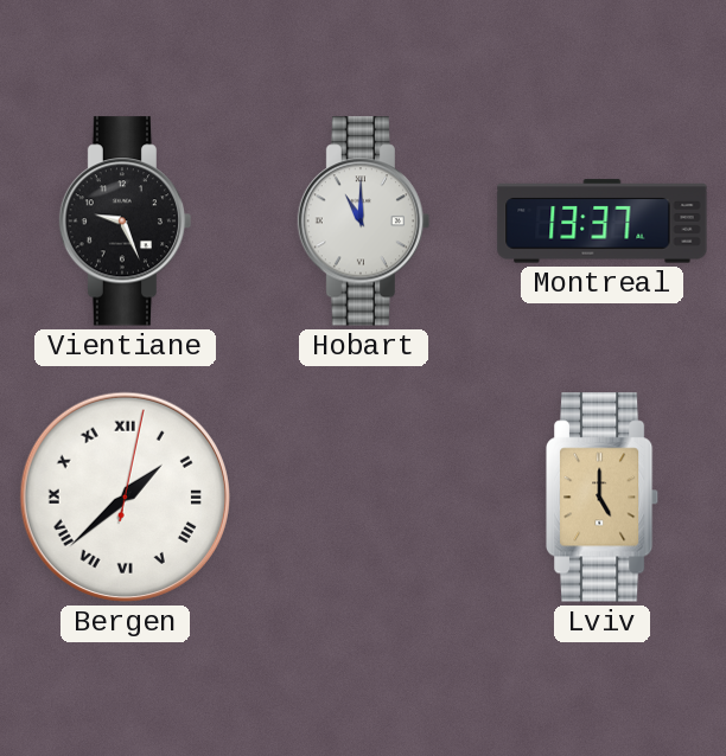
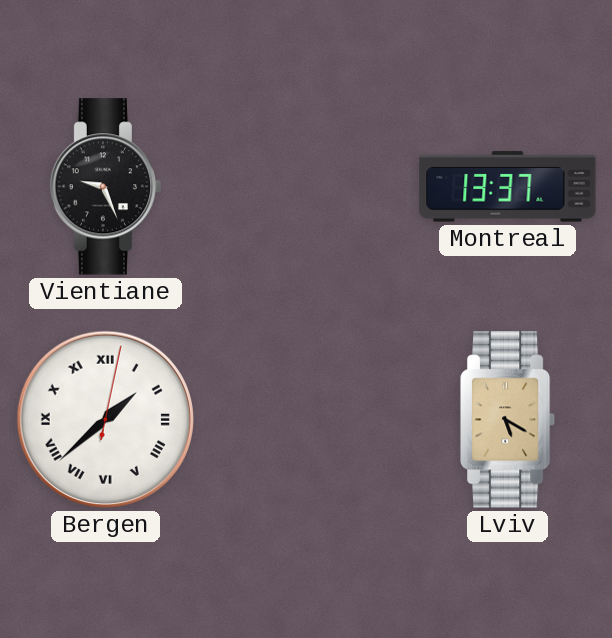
Hobart: 11:00 -> none
Lviv: 5:00 -> 5:20
